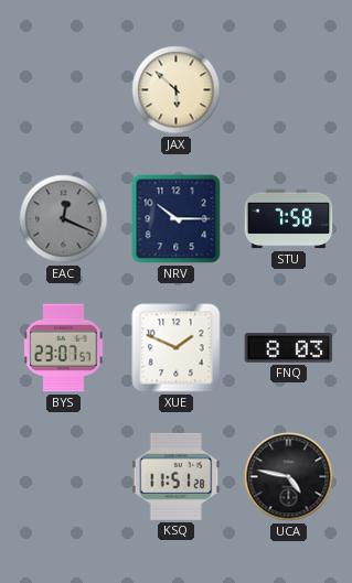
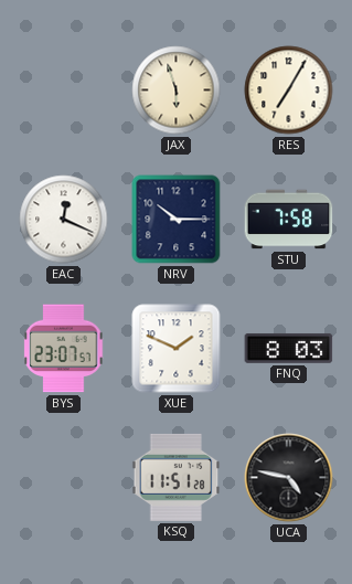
JAX: 5:52 -> 5:57
RES: none -> 7:05
EAC dial: grey -> white
